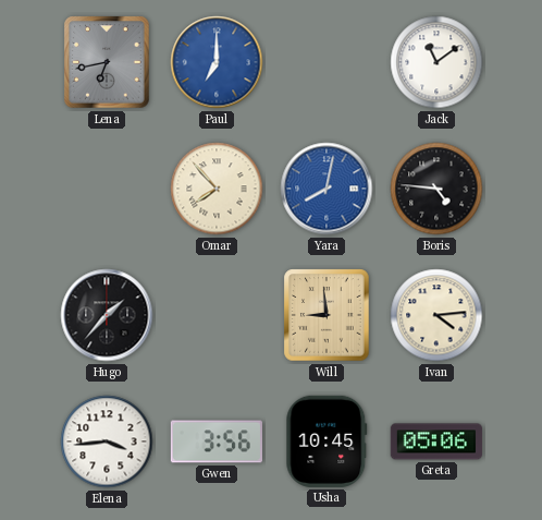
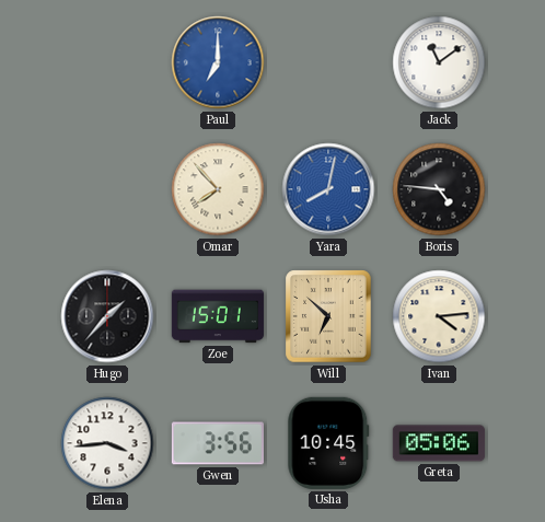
Lena: 6:43 -> none
Zoe: none -> 15:01
Will: 8:59 -> 6:52
